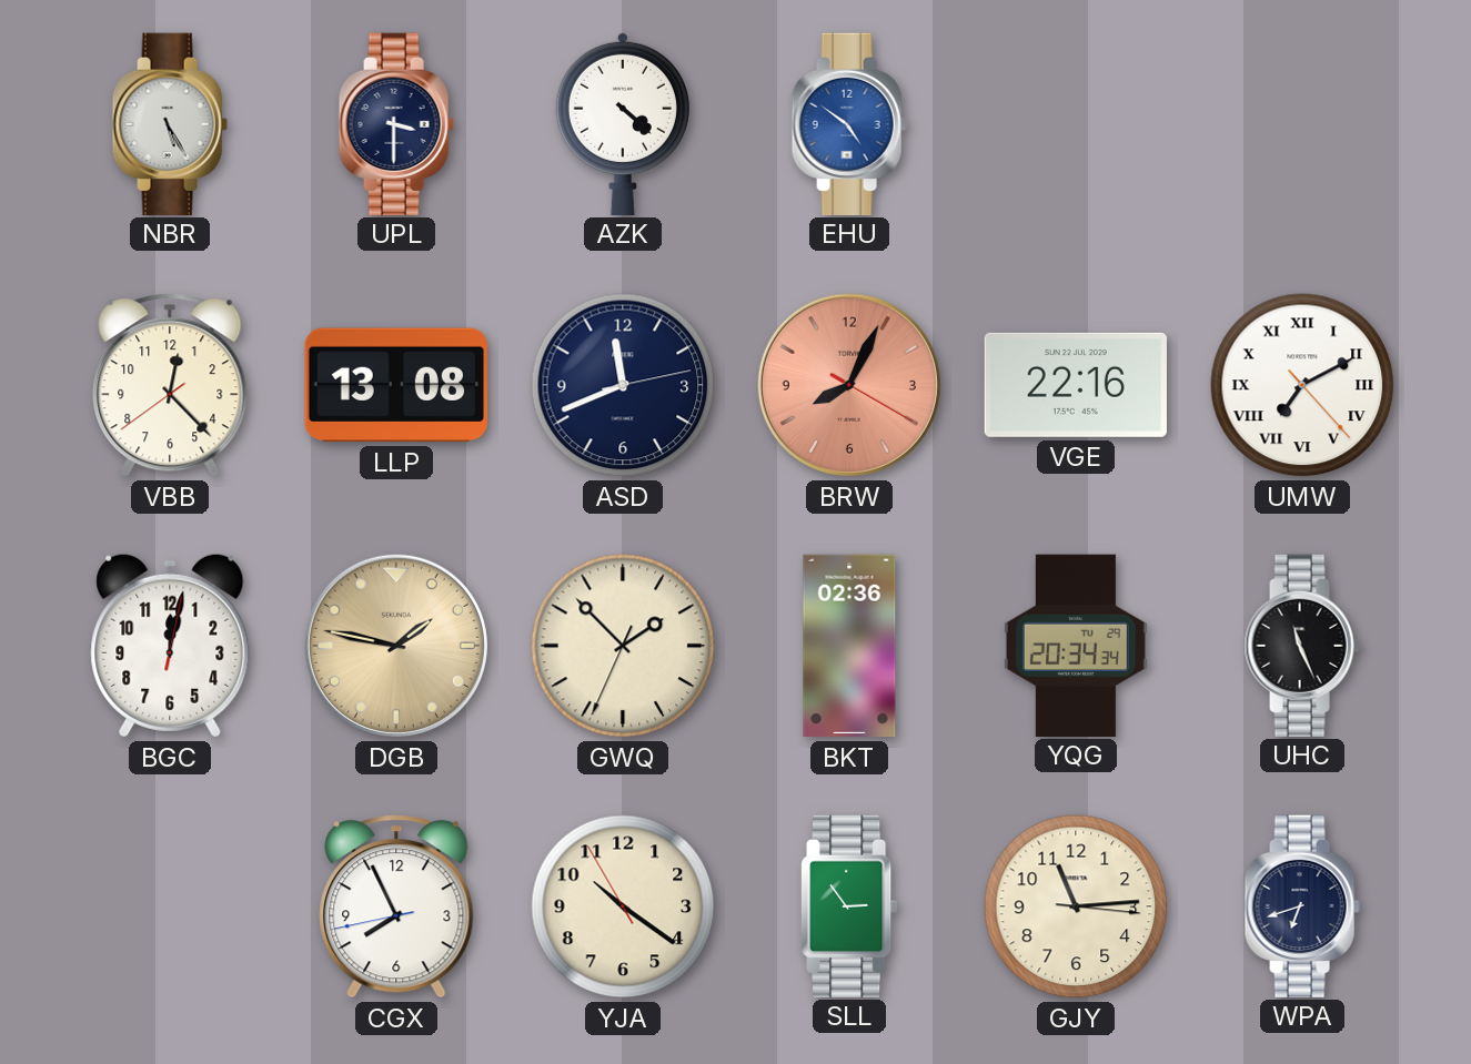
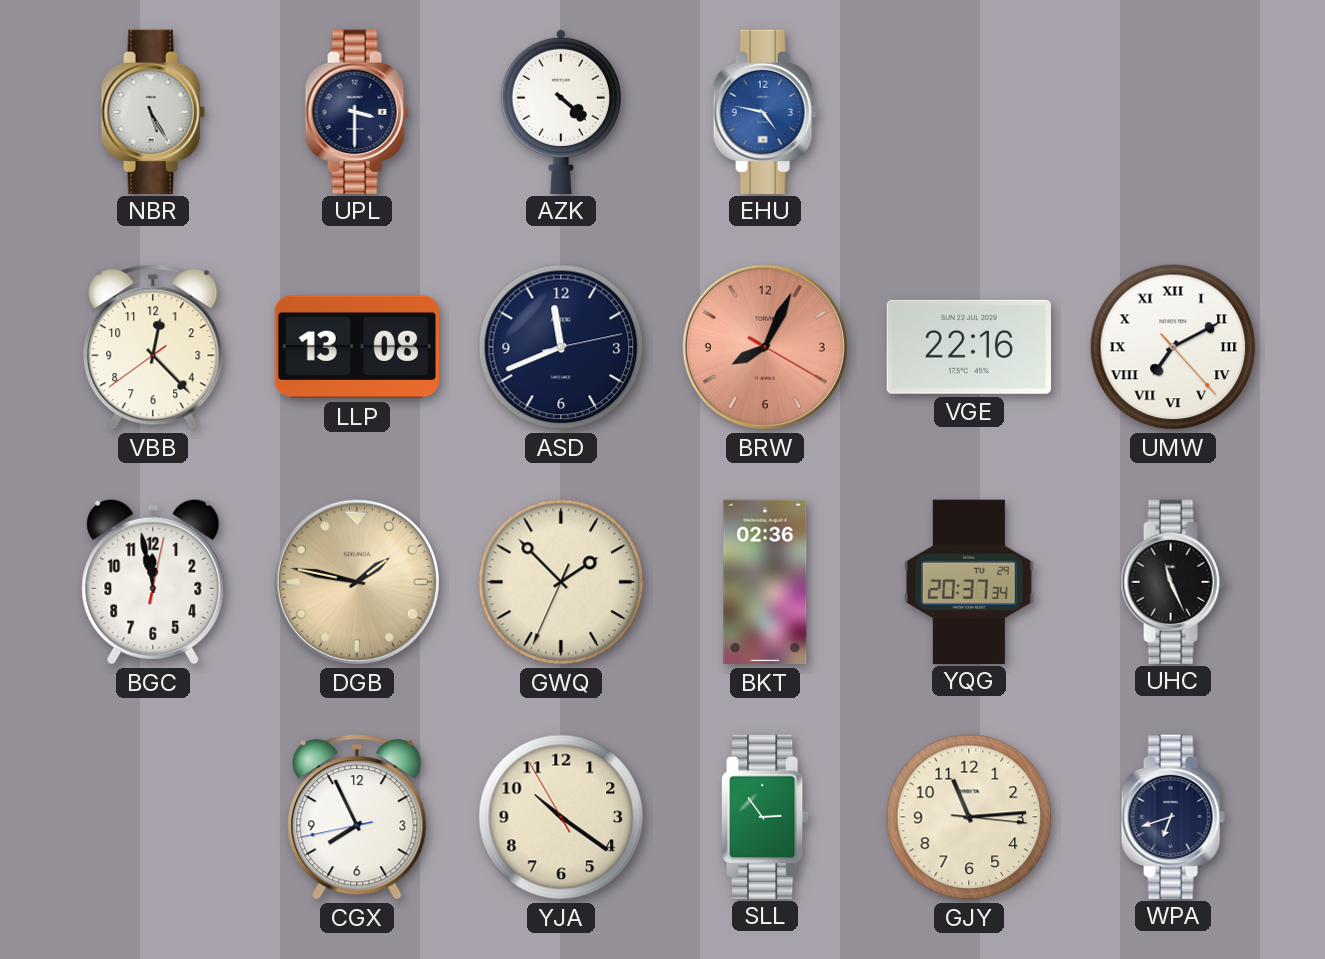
EHU: 4:51 -> 4:47
BGC: 12:02 -> 11:58
YQG: 20:34 -> 20:37
